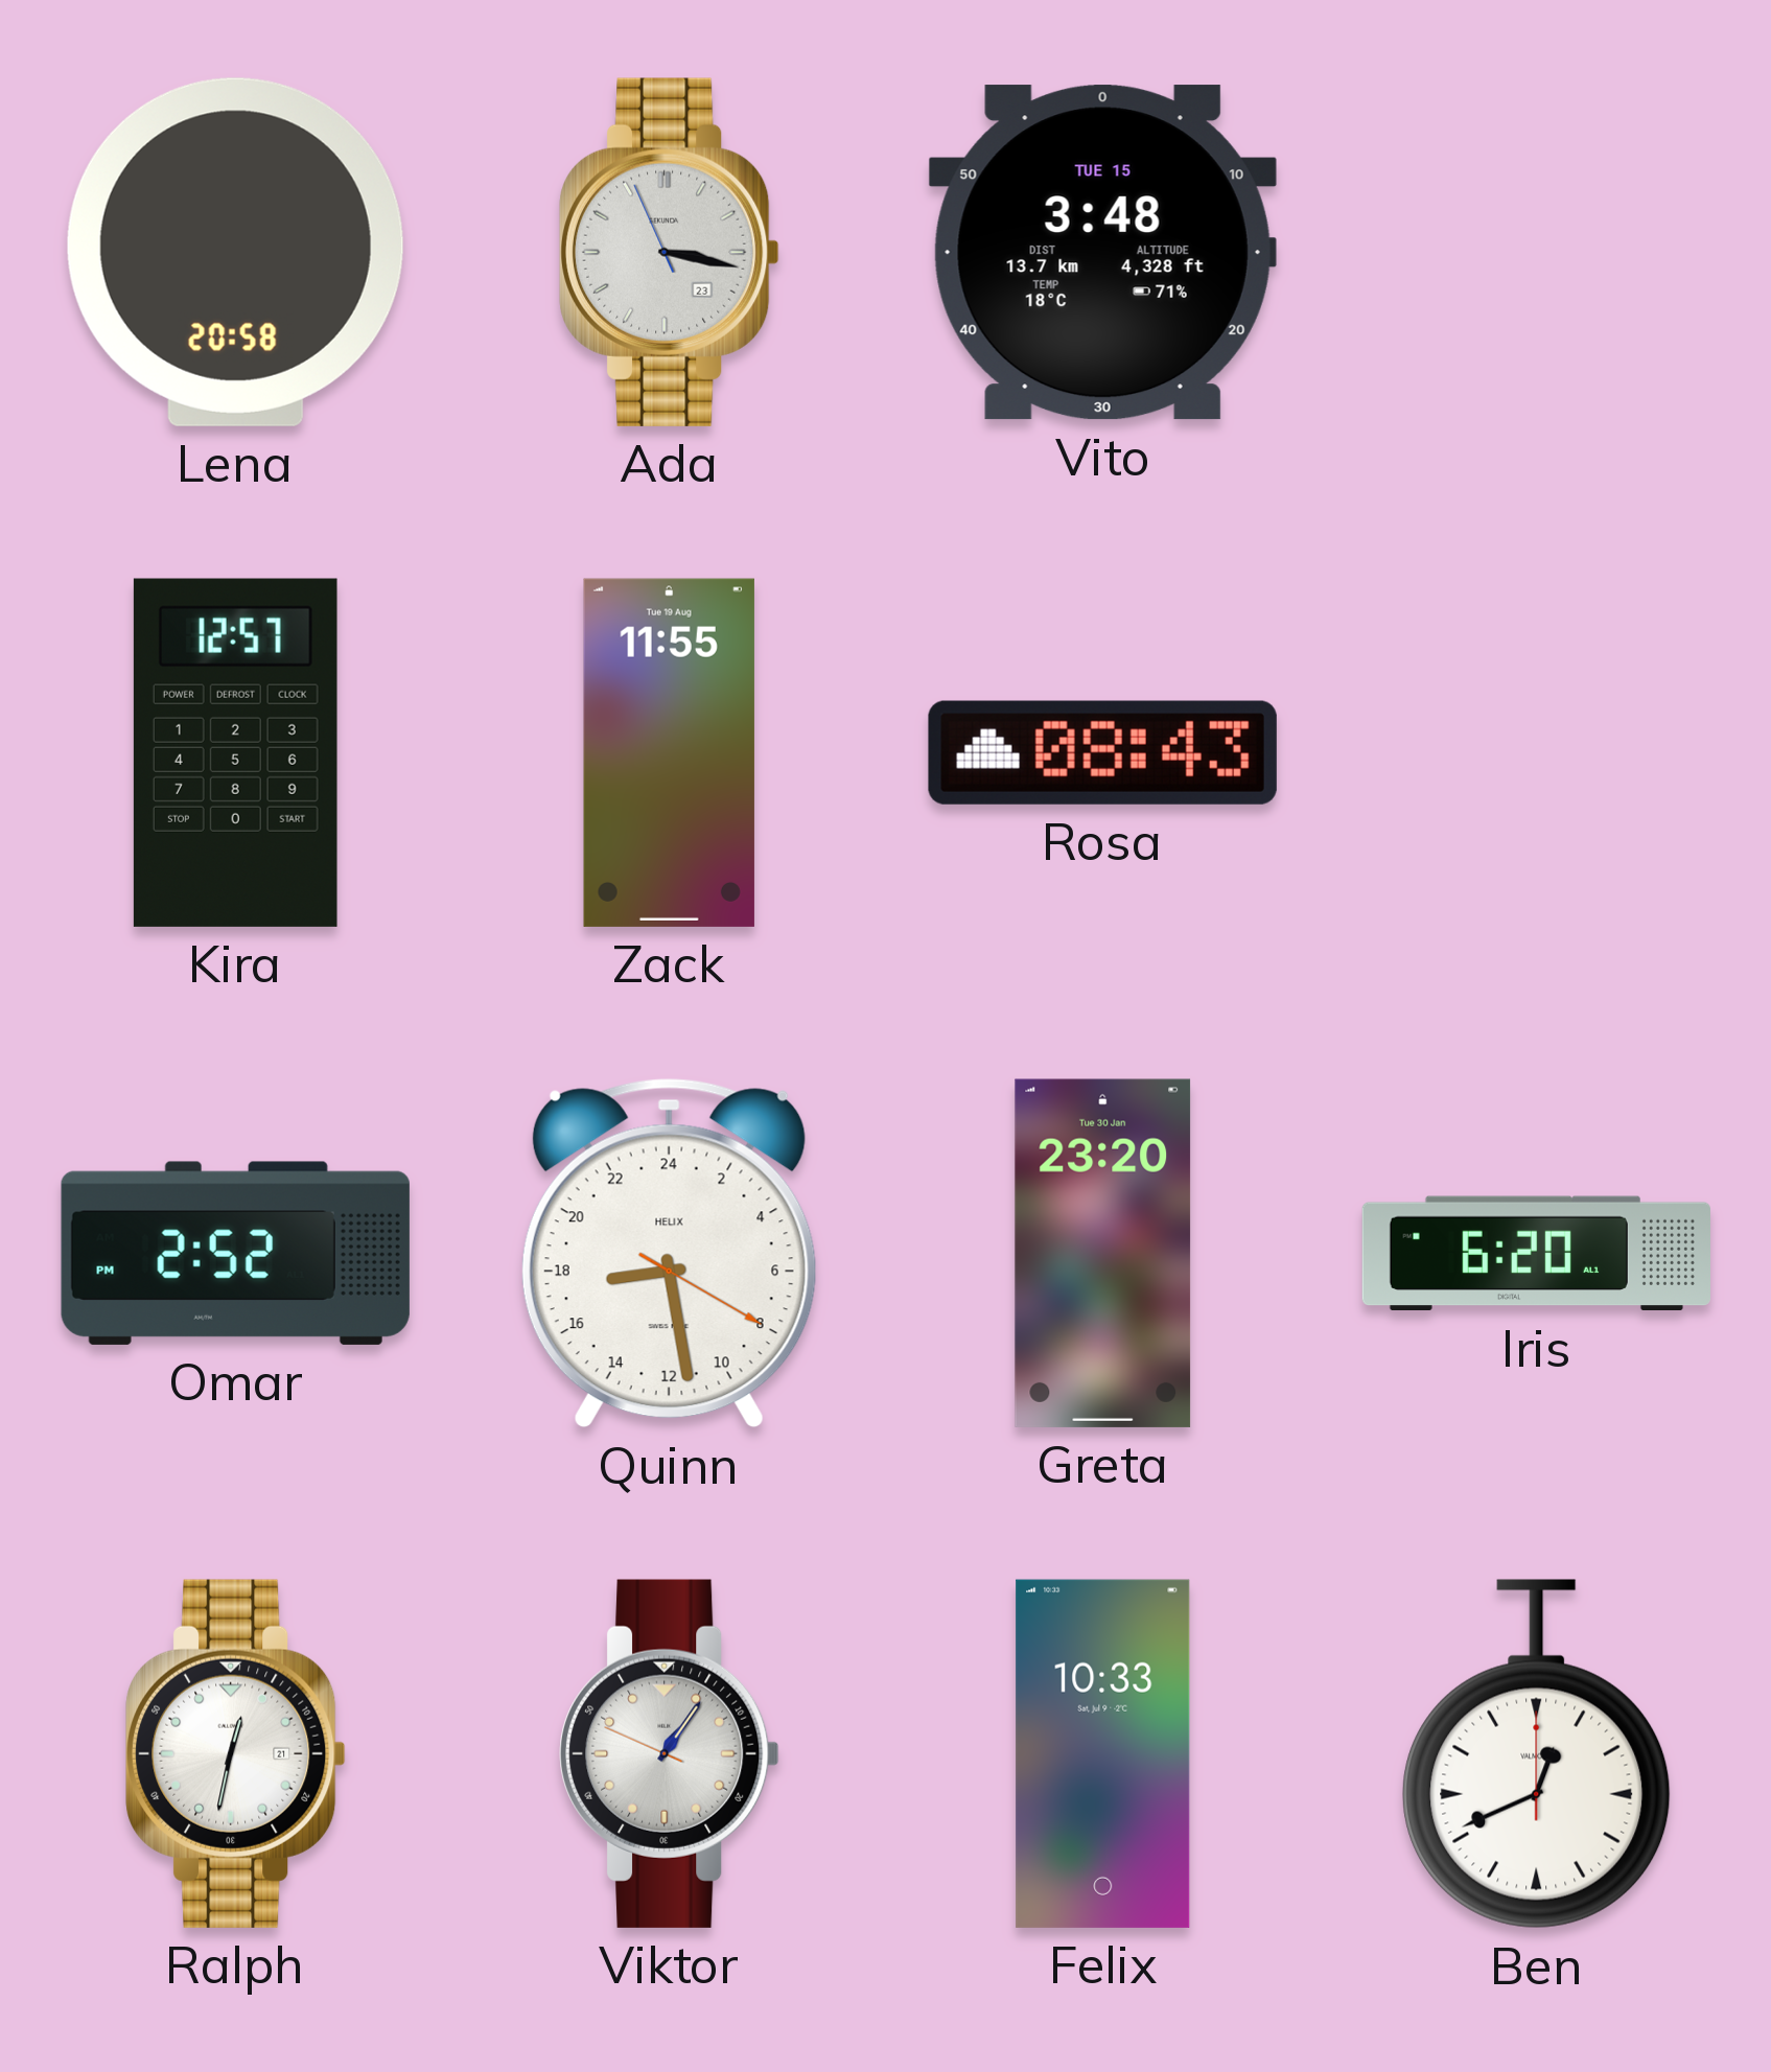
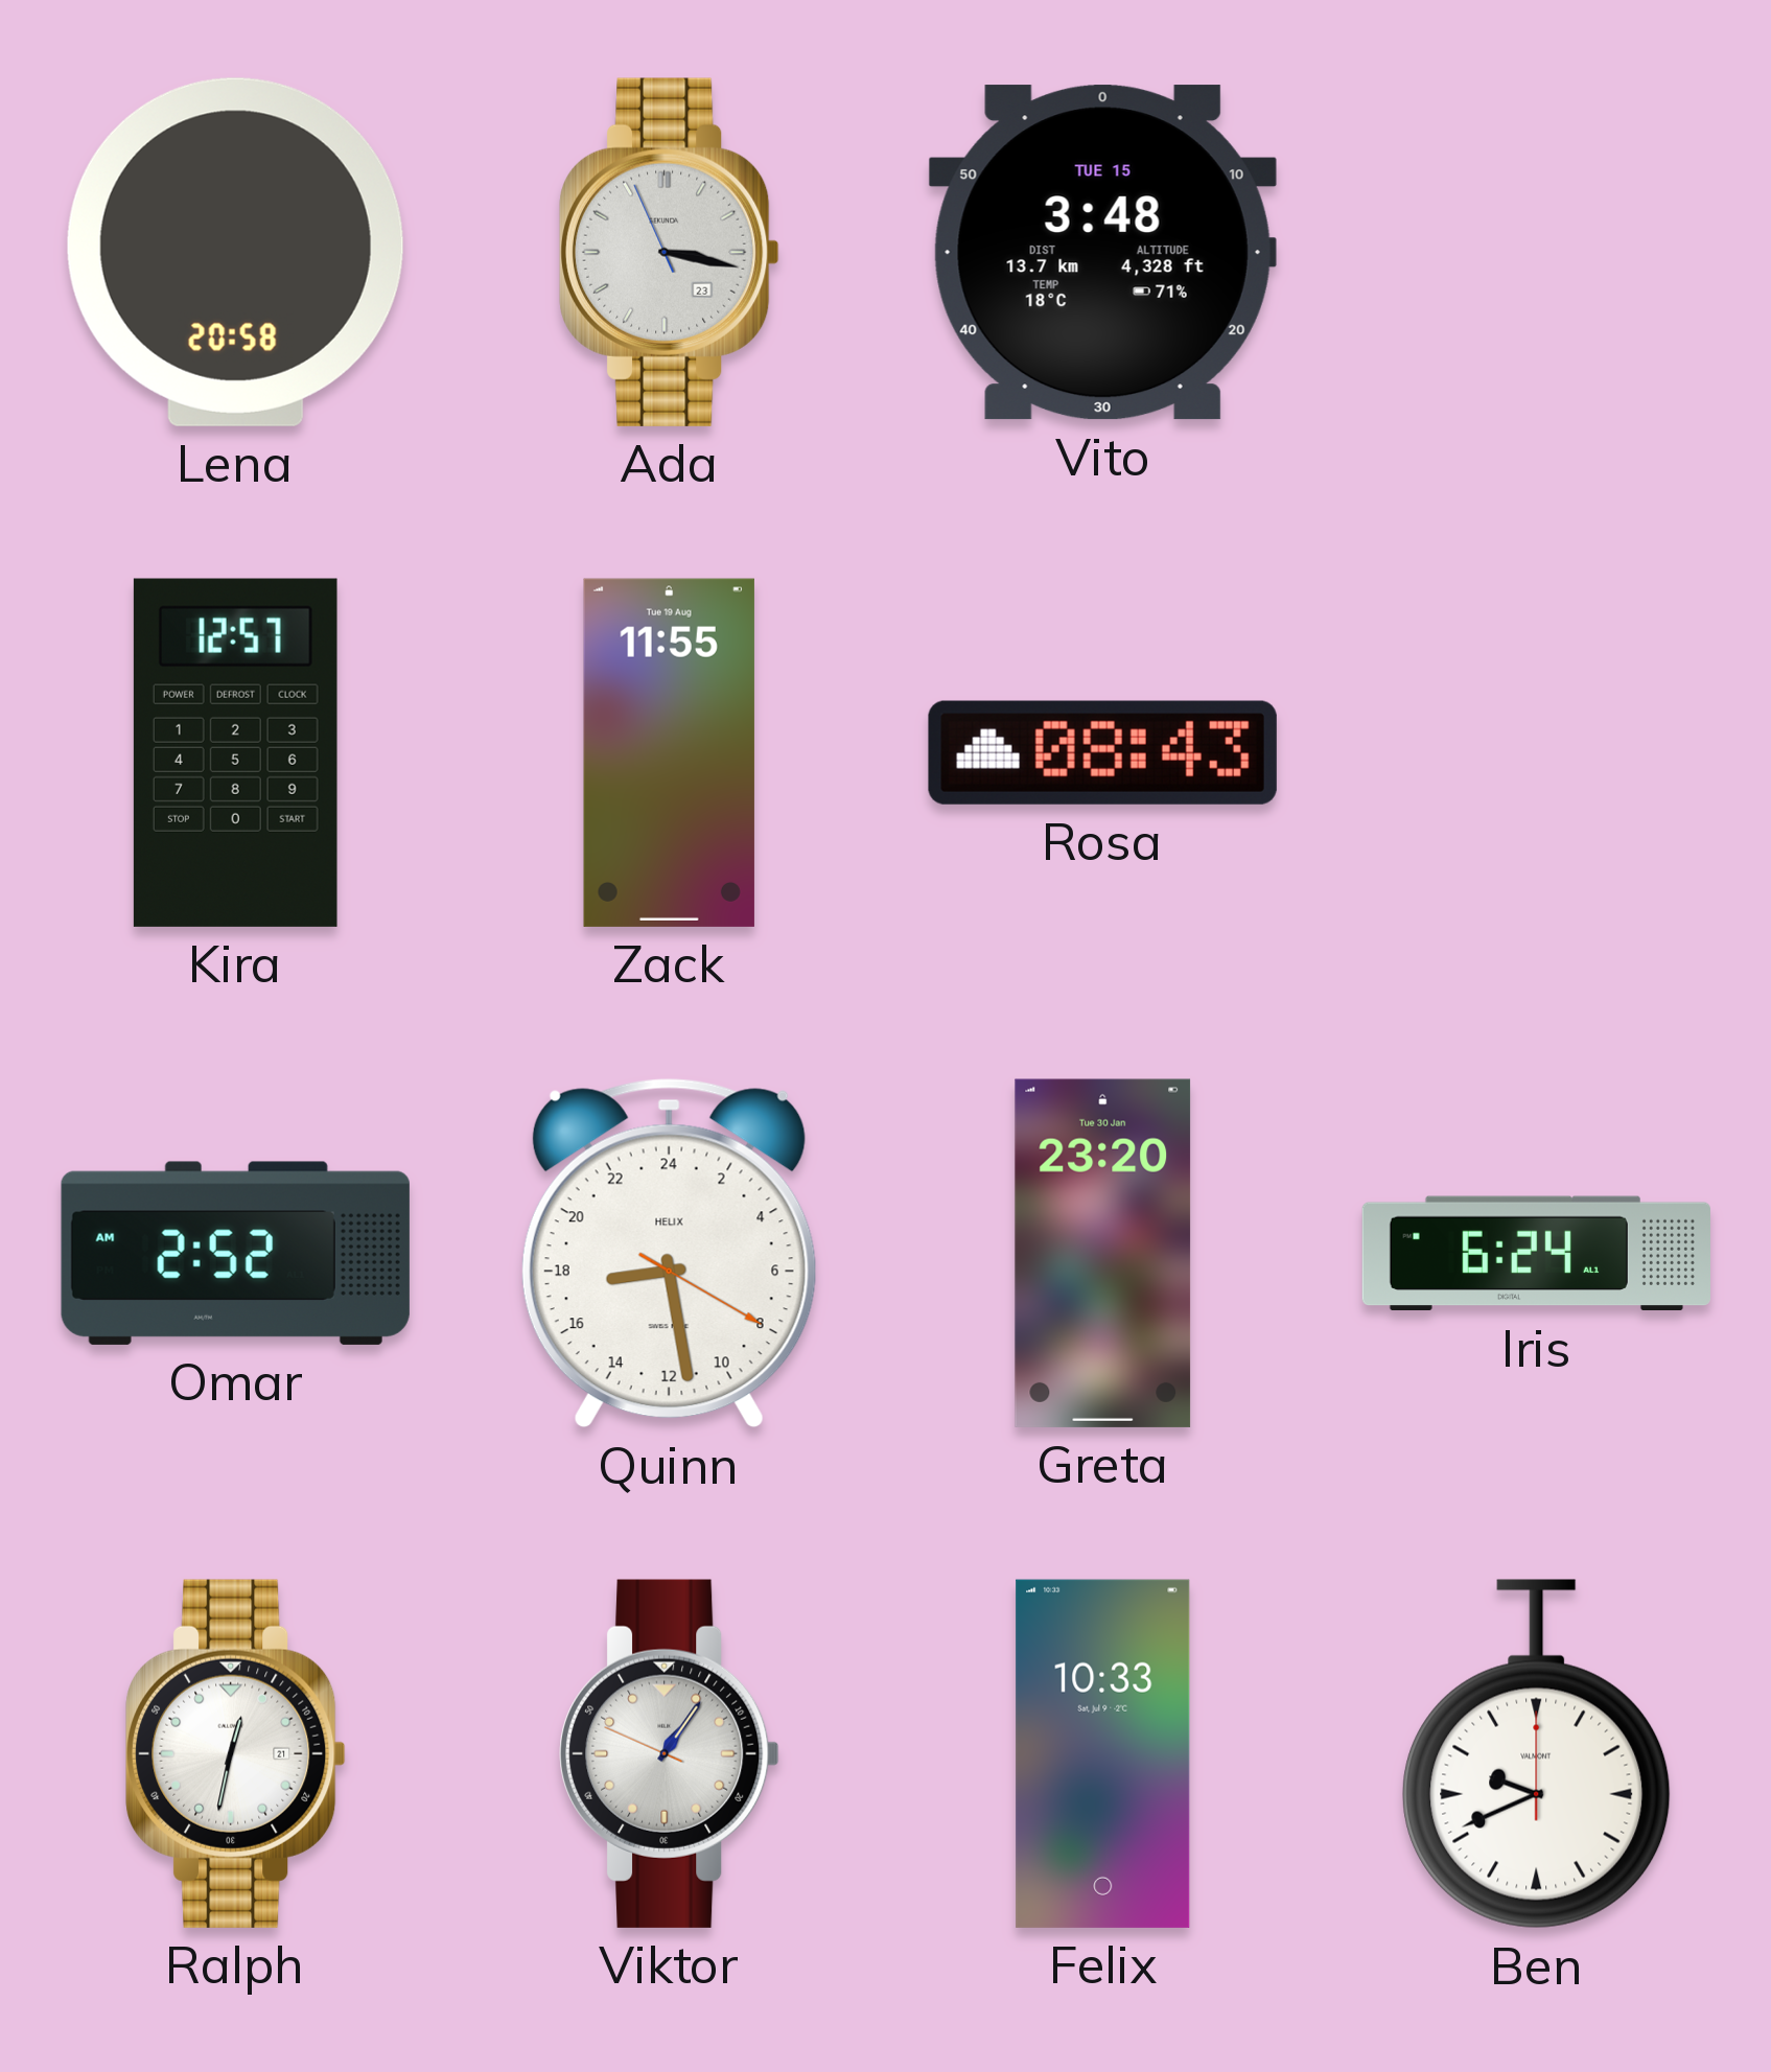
Omar: 2:52 PM -> 2:52 AM
Iris: 6:20 -> 6:24
Ben: 12:41 -> 9:41
